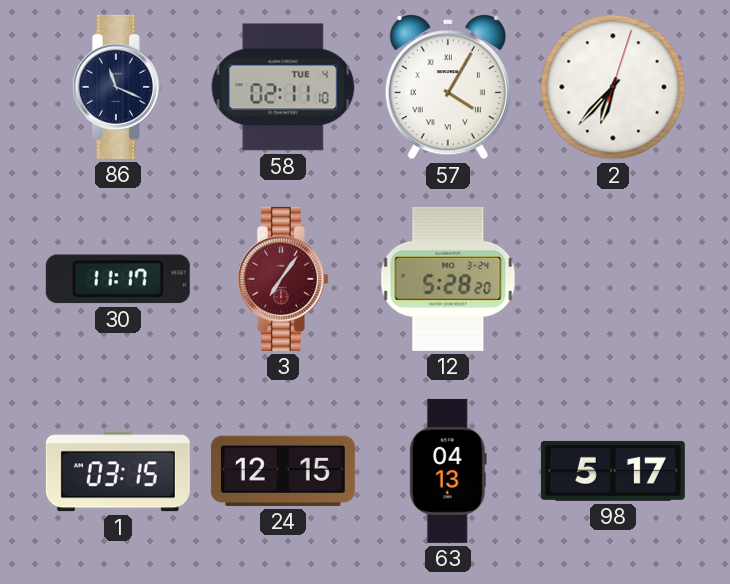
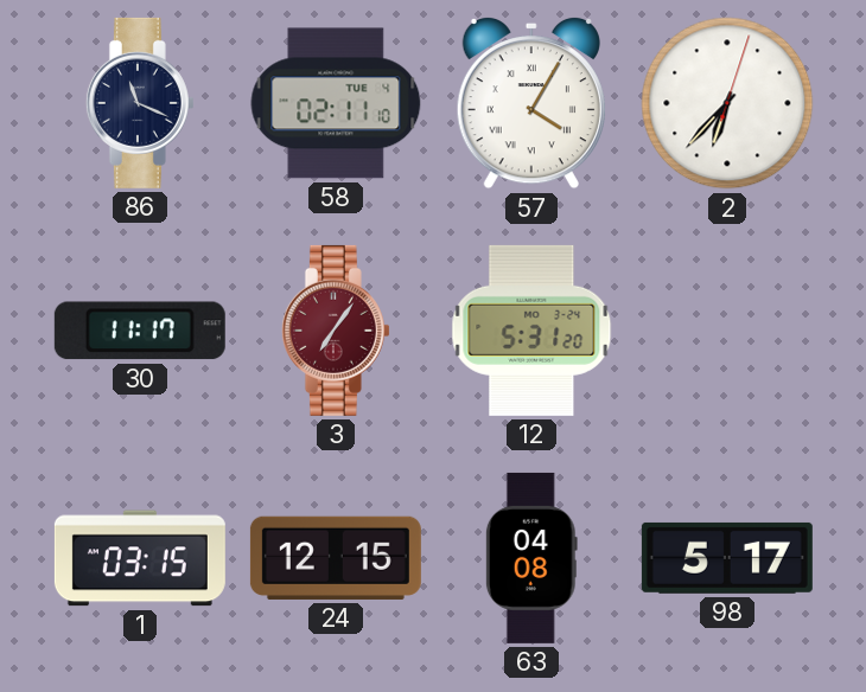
12: 5:28 -> 5:31
63: 04:13 -> 04:08
